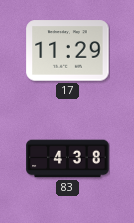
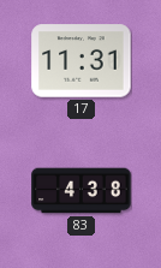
17: 11:29 -> 11:31
